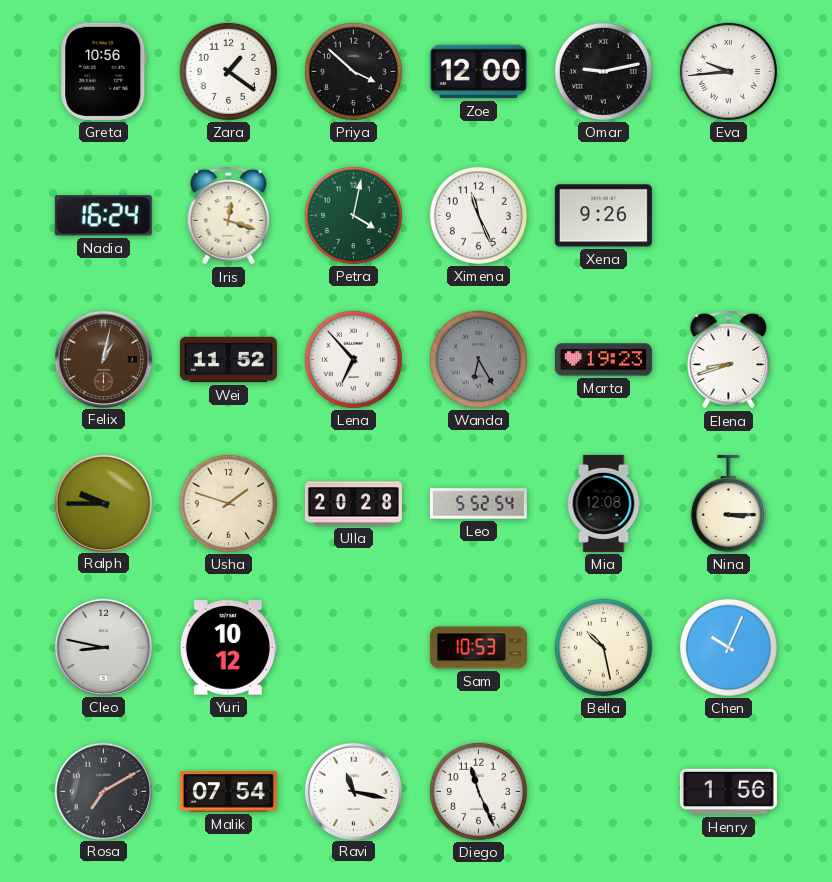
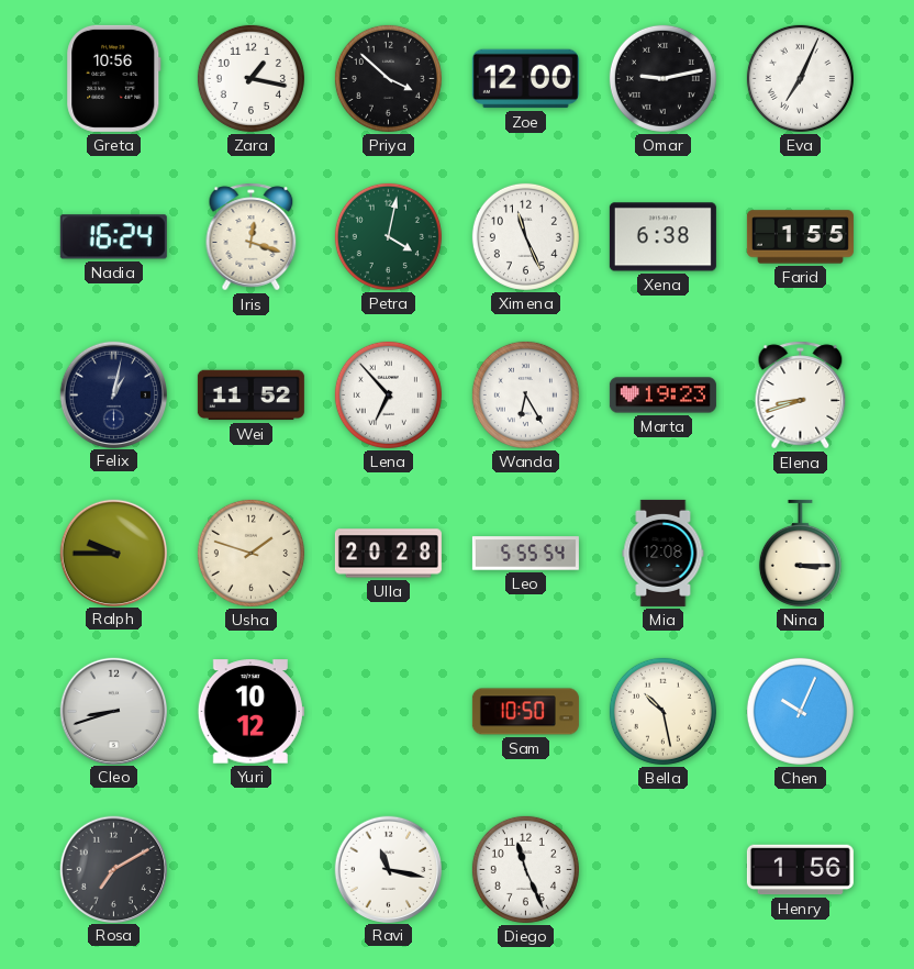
Zara: 1:21 -> 1:17
Eva: 9:44 -> 7:04
Xena: 9:26 -> 6:38
Farid: none -> 1:55
Felix dial: brown -> navy
Wanda dial: grey -> white
Leo: 5:52 -> 5:55
Cleo: 8:47 -> 8:42
Sam: 10:53 -> 10:50
Malik: 07:54 -> none
